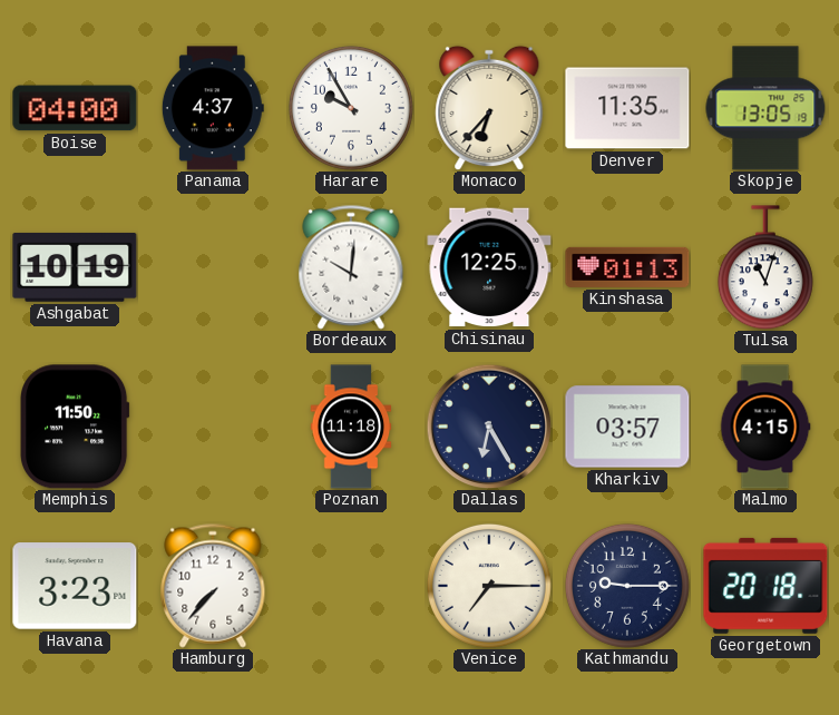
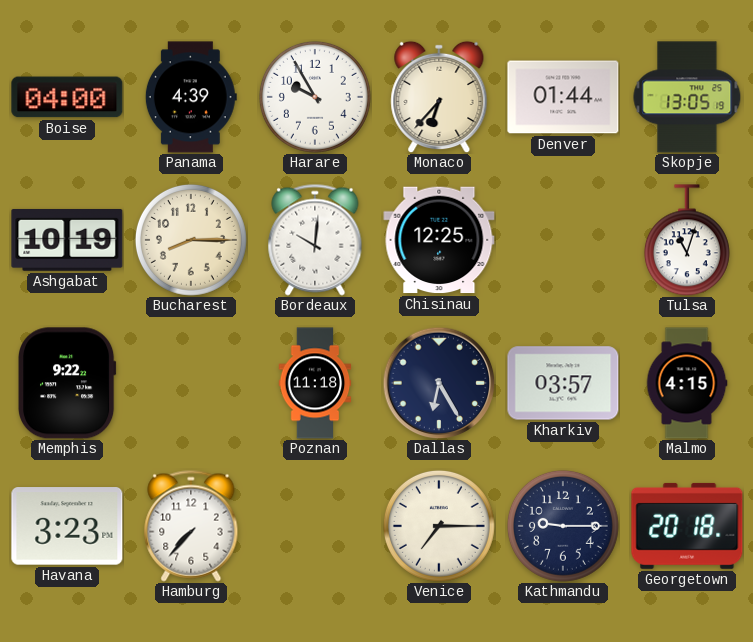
Panama: 4:37 -> 4:39
Denver: 11:35 -> 01:44
Bucharest: none -> 8:15
Kinshasa: 01:13 -> none
Memphis: 11:50 -> 9:22
